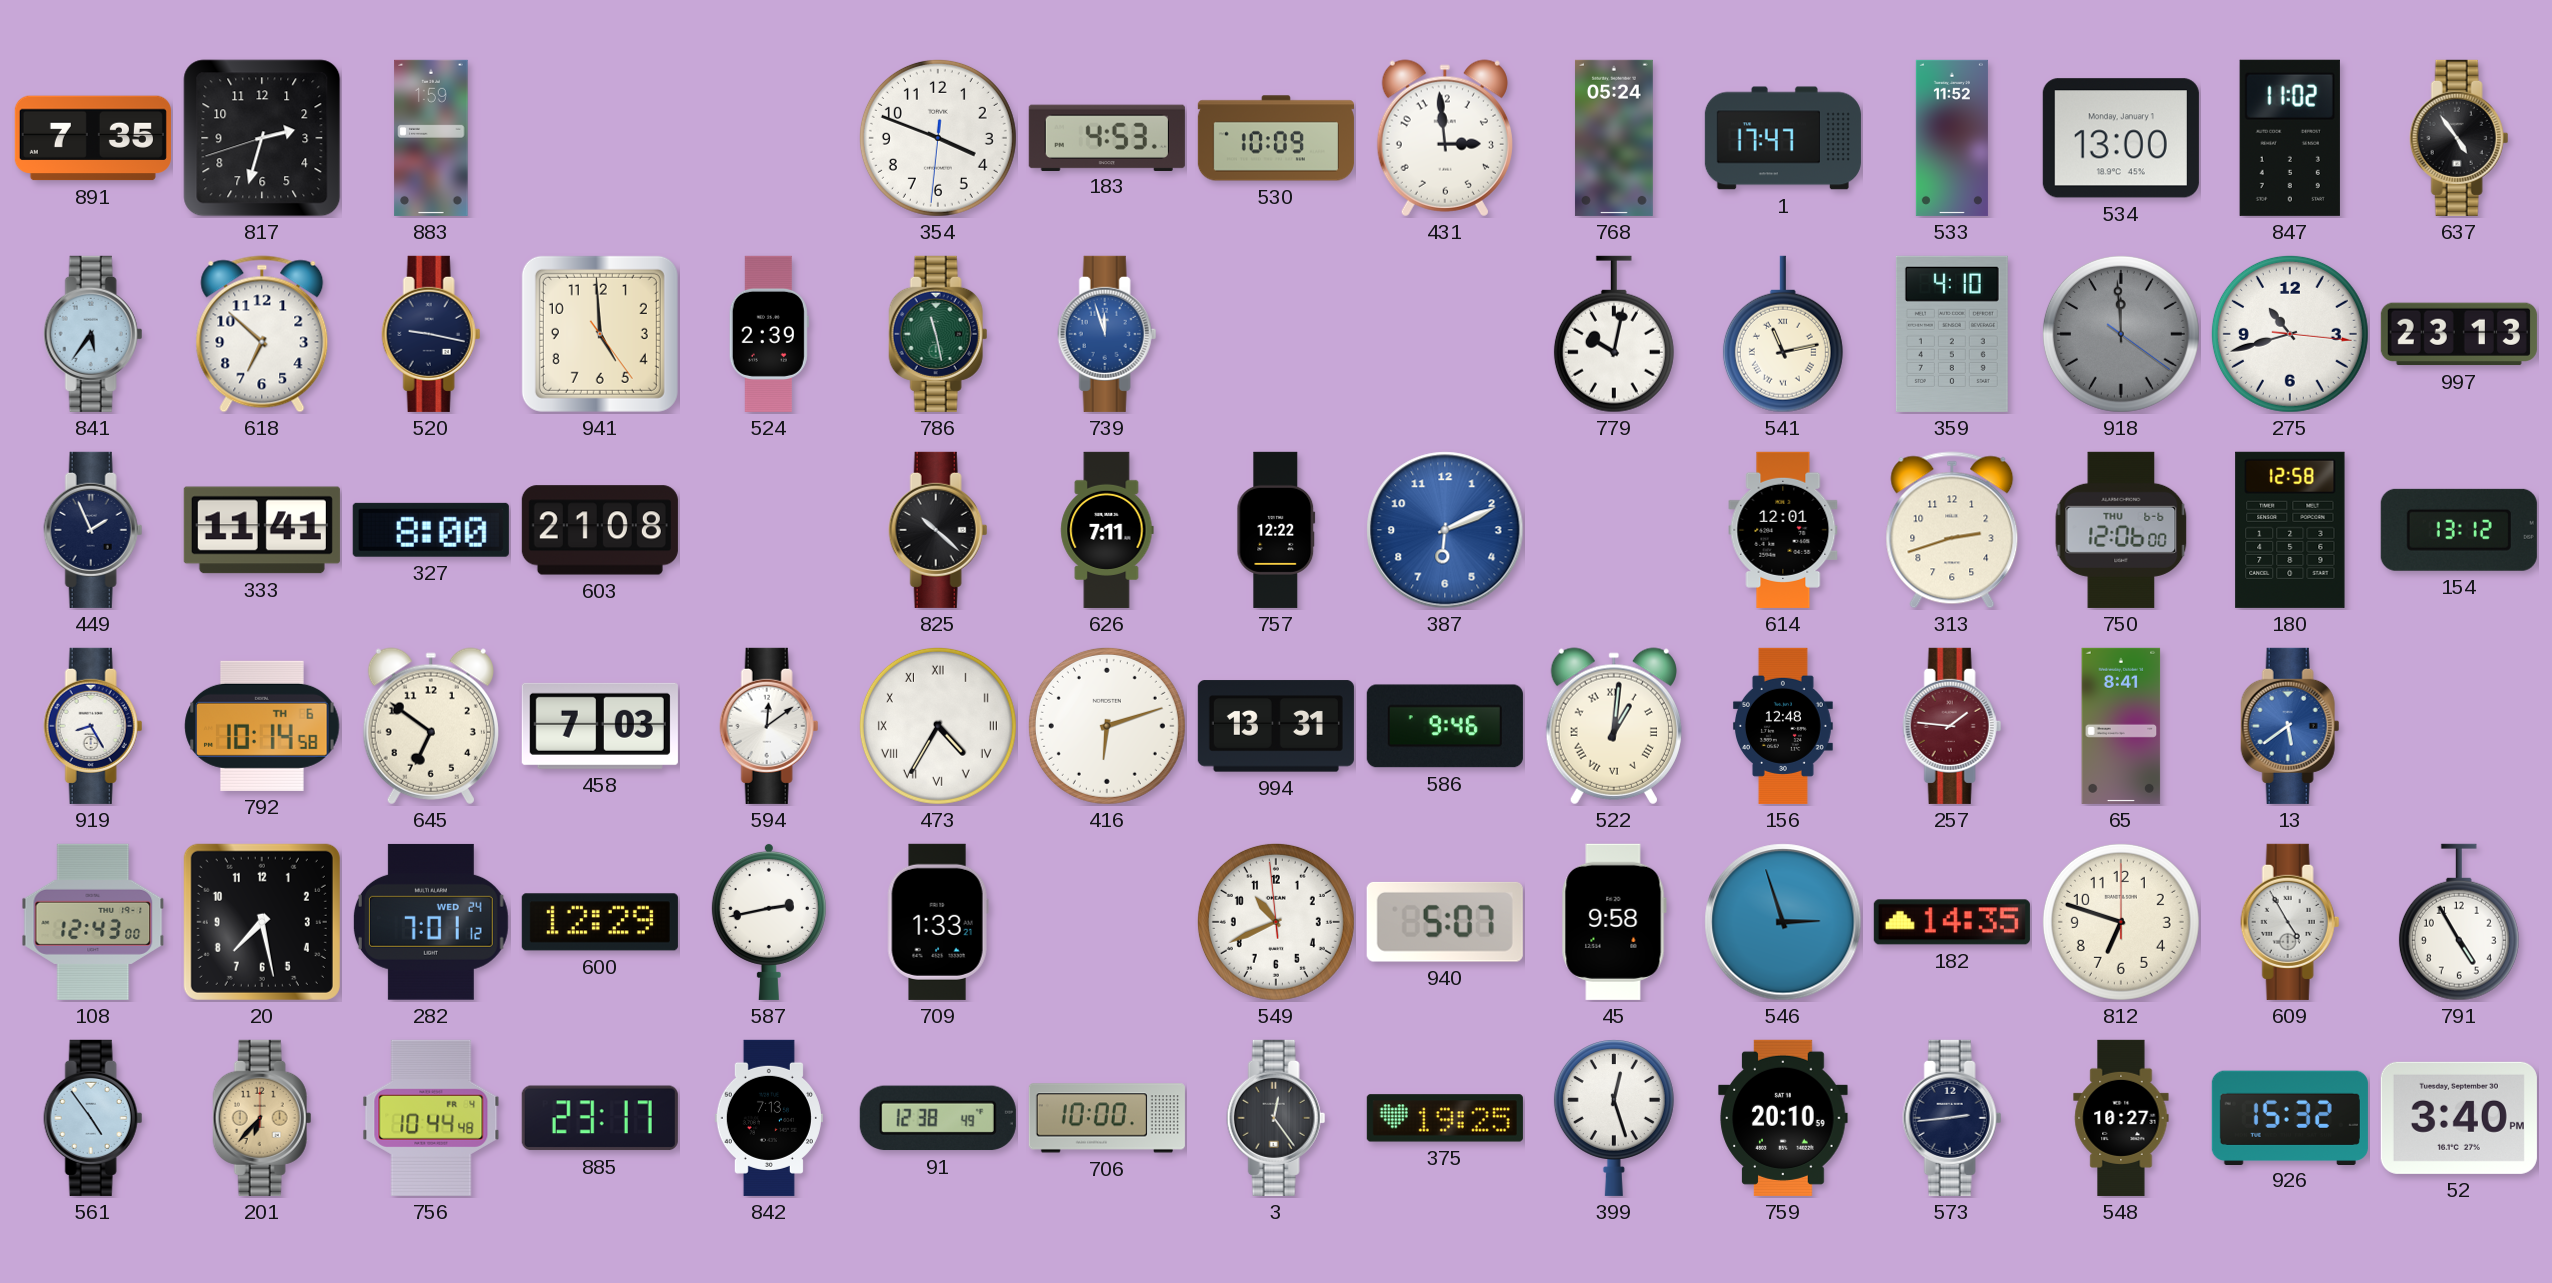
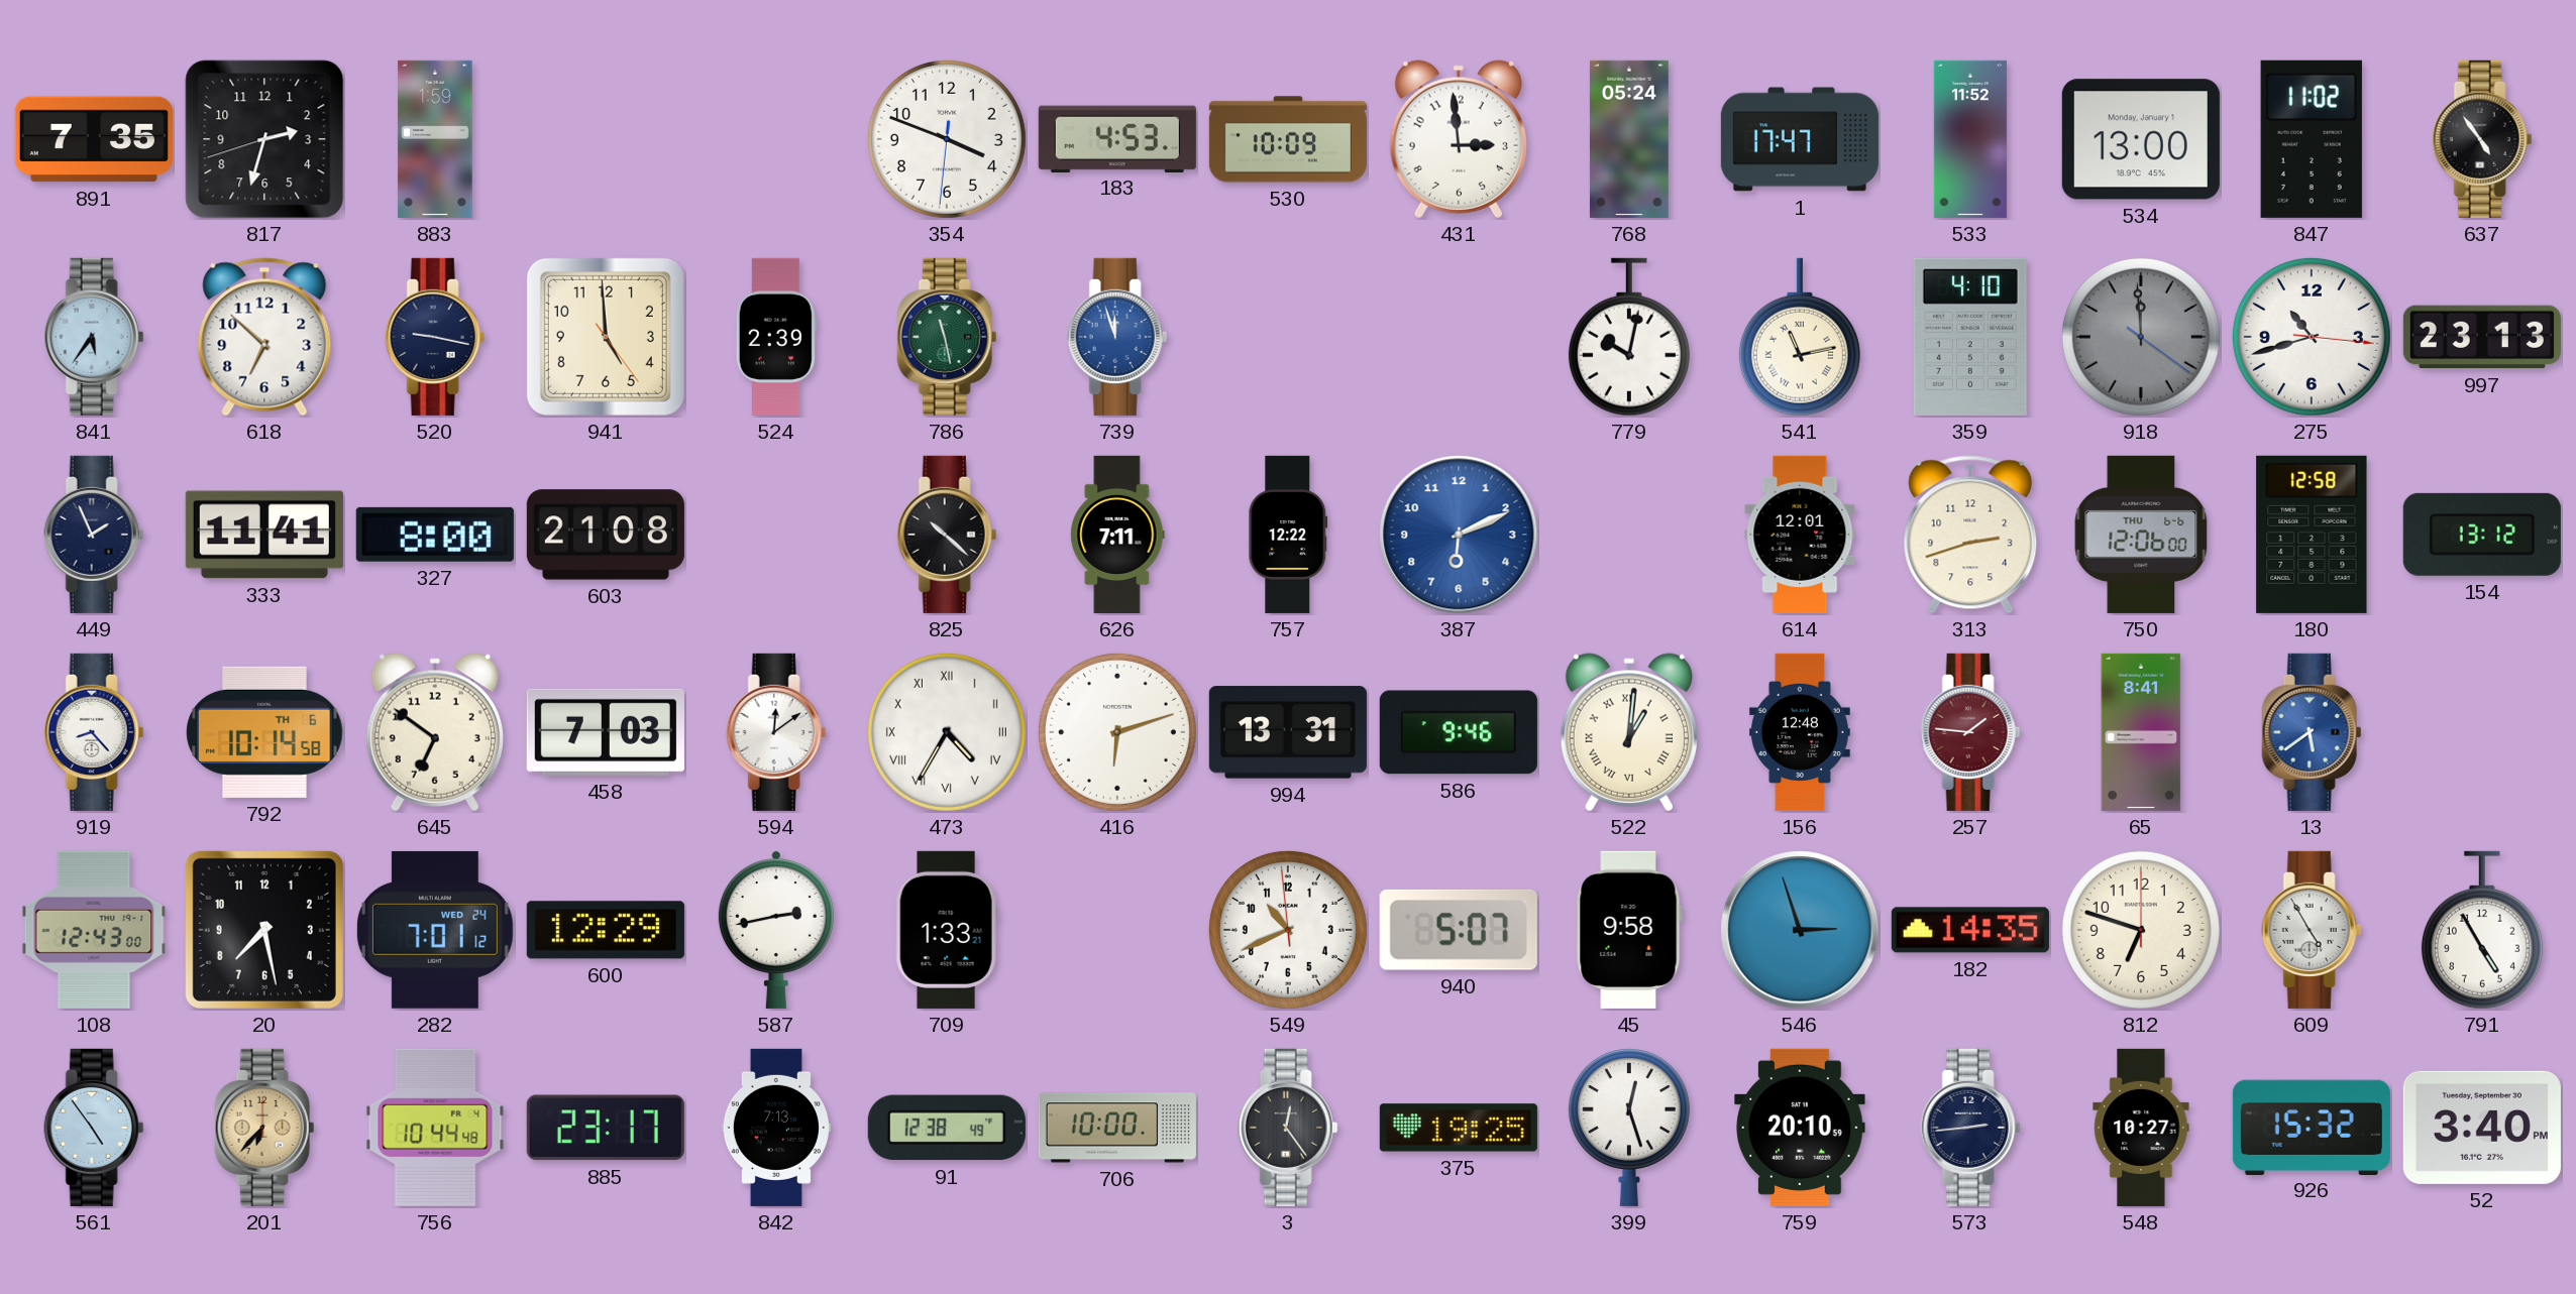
919: 8:25 -> 8:23
